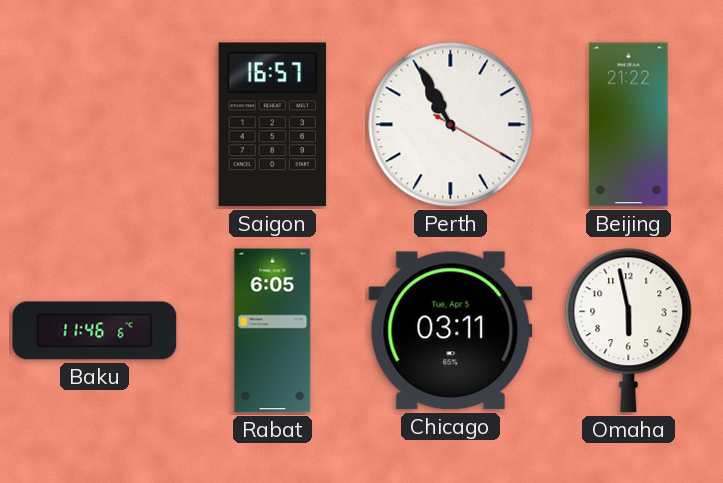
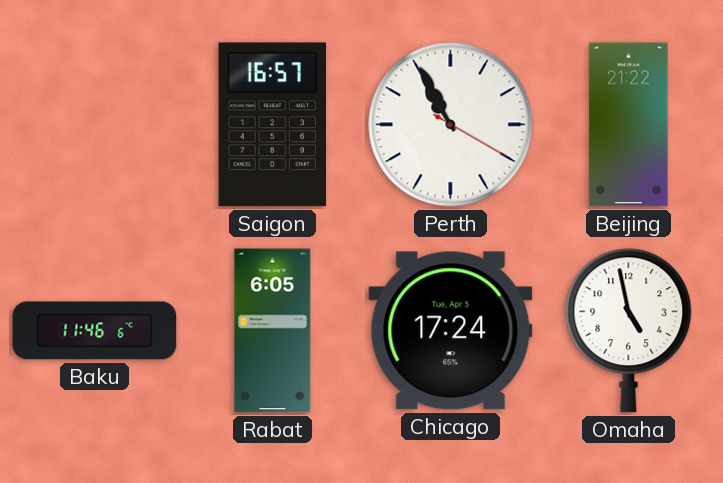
Chicago: 03:11 -> 17:24
Omaha: 5:58 -> 4:58
